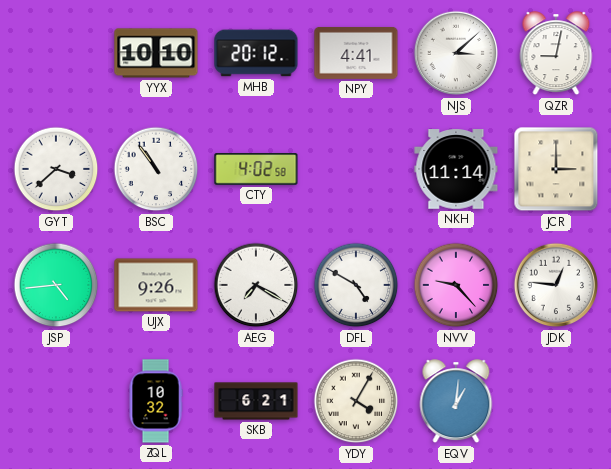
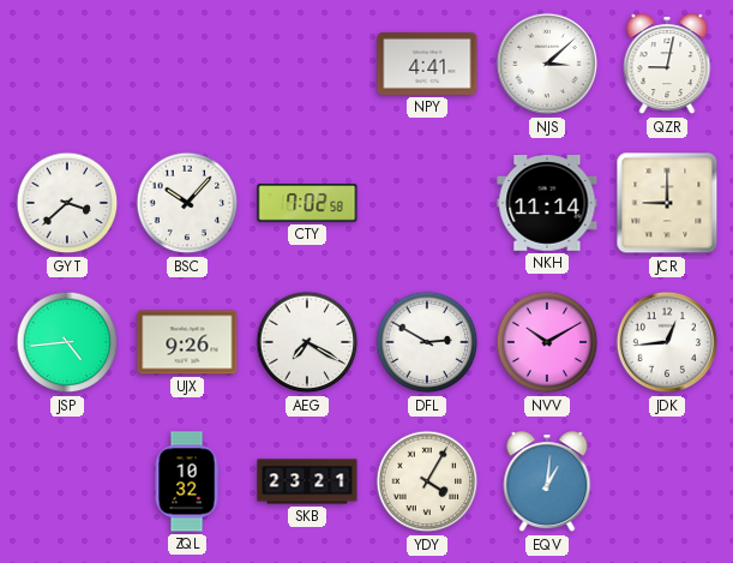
YYX: 10:10 -> none
MHB: 20:12 -> none
BSC: 10:54 -> 10:07
CTY: 4:02 -> 7:02
JCR: 3:00 -> 9:00
DFL: 4:50 -> 2:50
NVV: 9:23 -> 10:10
JDK: 12:46 -> 12:44
SKB: 6:21 -> 23:21
